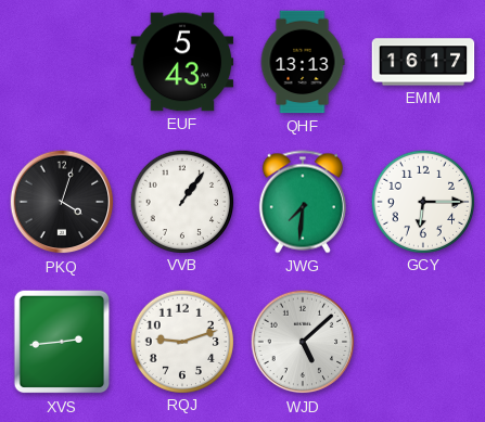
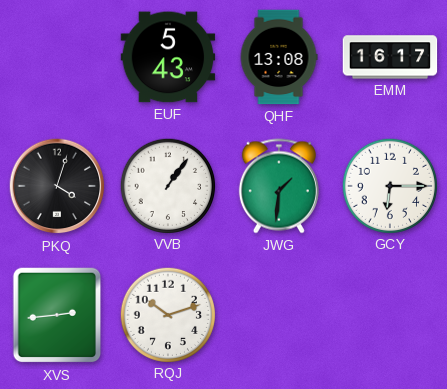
QHF: 13:13 -> 13:08
JWG: 7:31 -> 1:31
RQJ: 9:12 -> 10:12
WJD: 5:08 -> none
